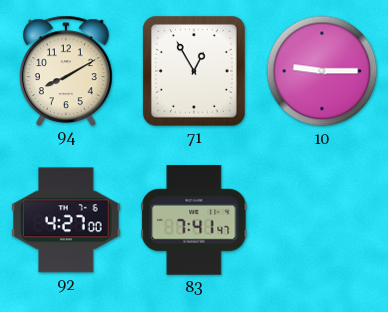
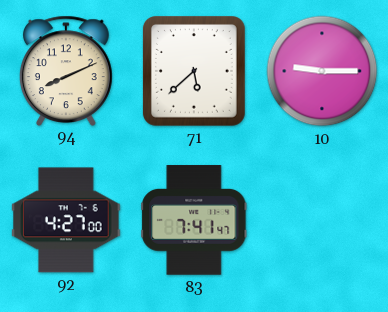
94: 8:10 -> 8:11
71: 12:55 -> 5:38
